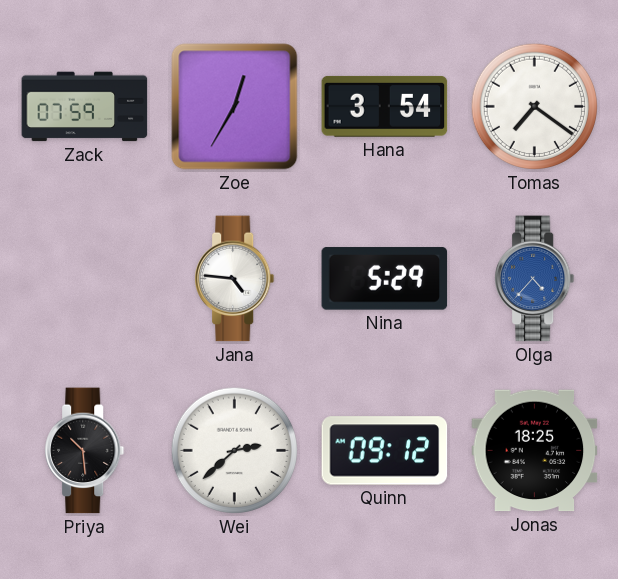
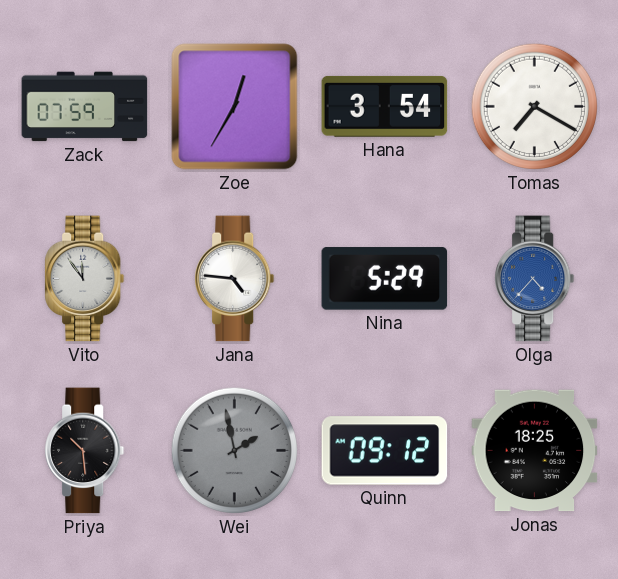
Tomas: 7:21 -> 7:20
Vito: none -> 11:54
Wei: 2:38 -> 1:58
Wei dial: white -> grey
